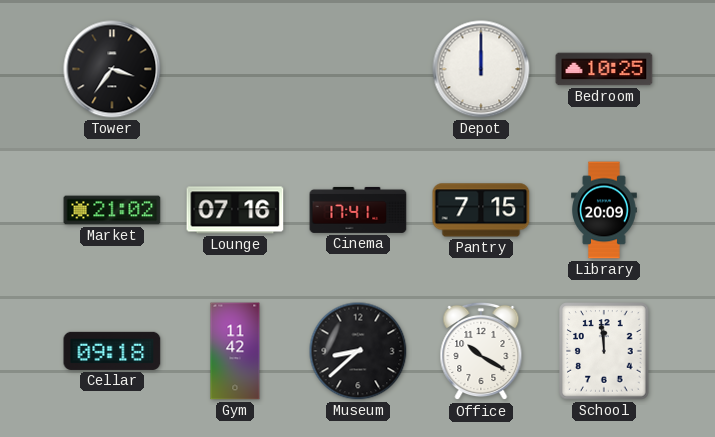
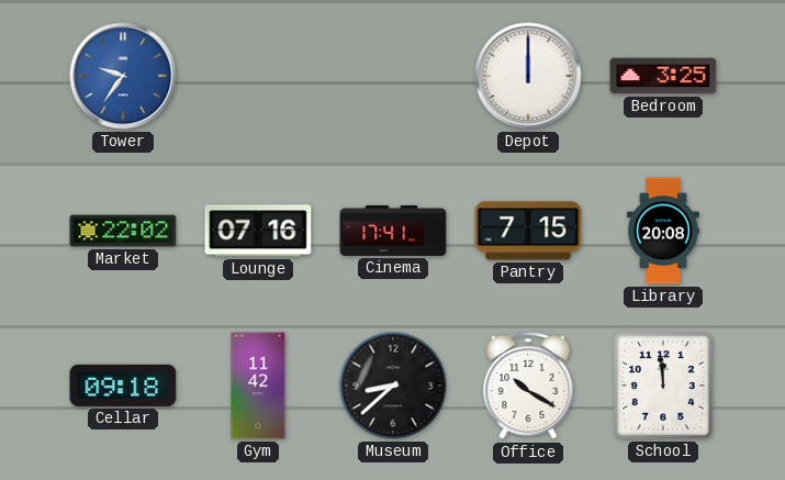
Tower: 3:36 -> 9:36
Tower dial: black -> blue
Bedroom: 10:25 -> 3:25
Market: 21:02 -> 22:02
Library: 20:09 -> 20:08
